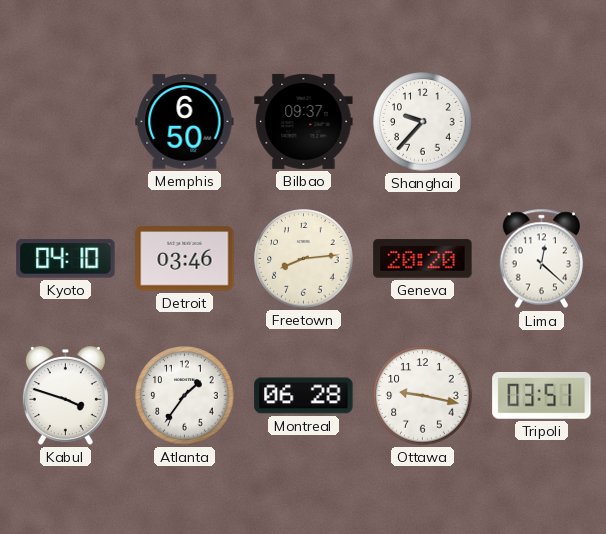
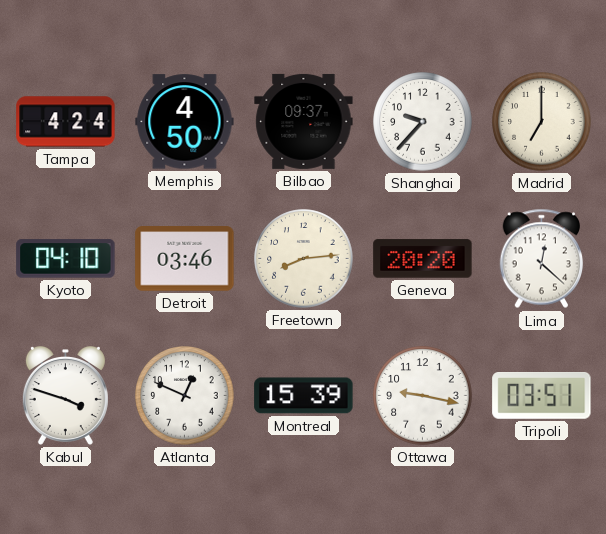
Tampa: none -> 4:24
Memphis: 6:50 -> 4:50
Madrid: none -> 7:00
Atlanta: 1:36 -> 12:49
Montreal: 06:28 -> 15:39
